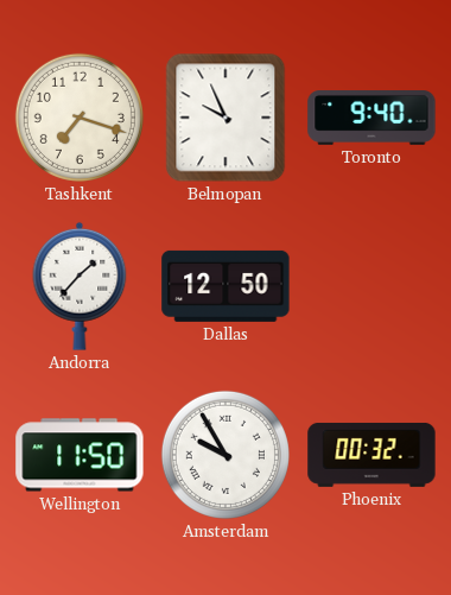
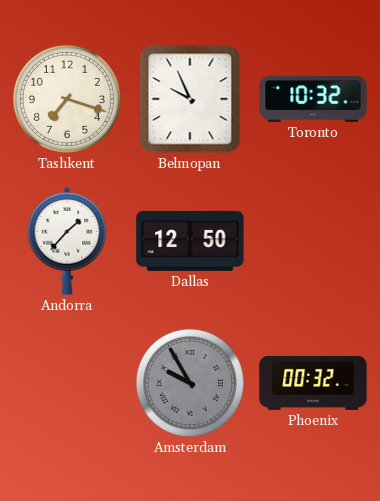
Toronto: 9:40 -> 10:32
Wellington: 11:50 -> none
Amsterdam dial: white -> grey
